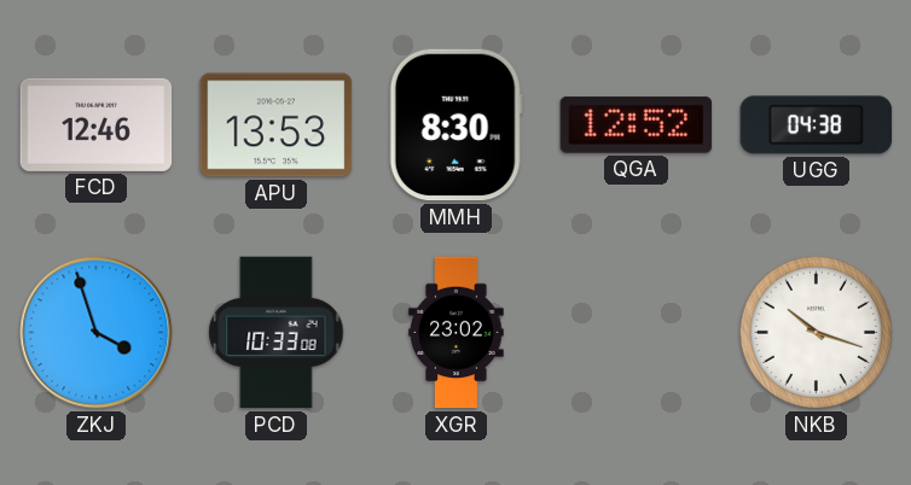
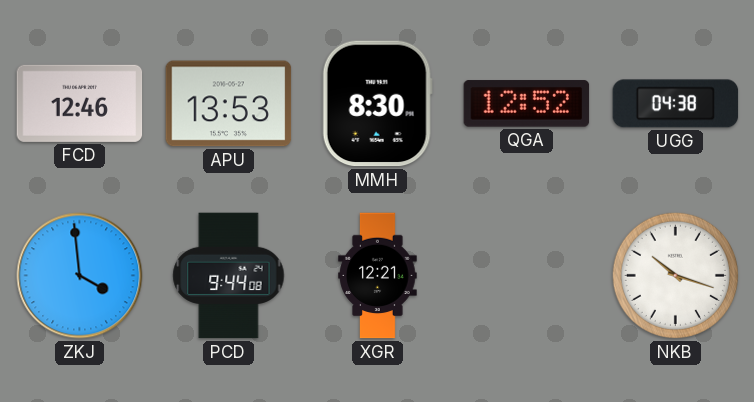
ZKJ: 3:57 -> 3:59
PCD: 10:33 -> 9:44
XGR: 23:02 -> 12:21
